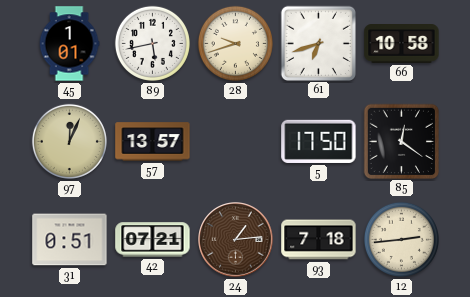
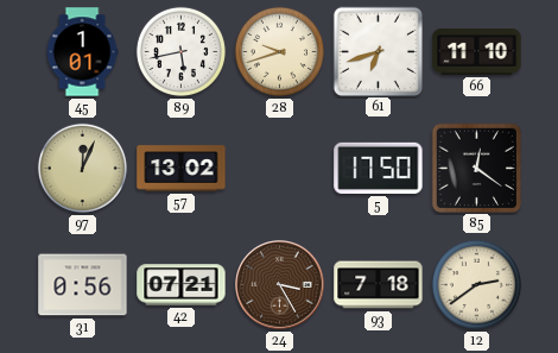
66: 10:58 -> 11:10
57: 13:57 -> 13:02
31: 0:51 -> 0:56
24: 1:14 -> 3:25
12: 2:44 -> 2:39
